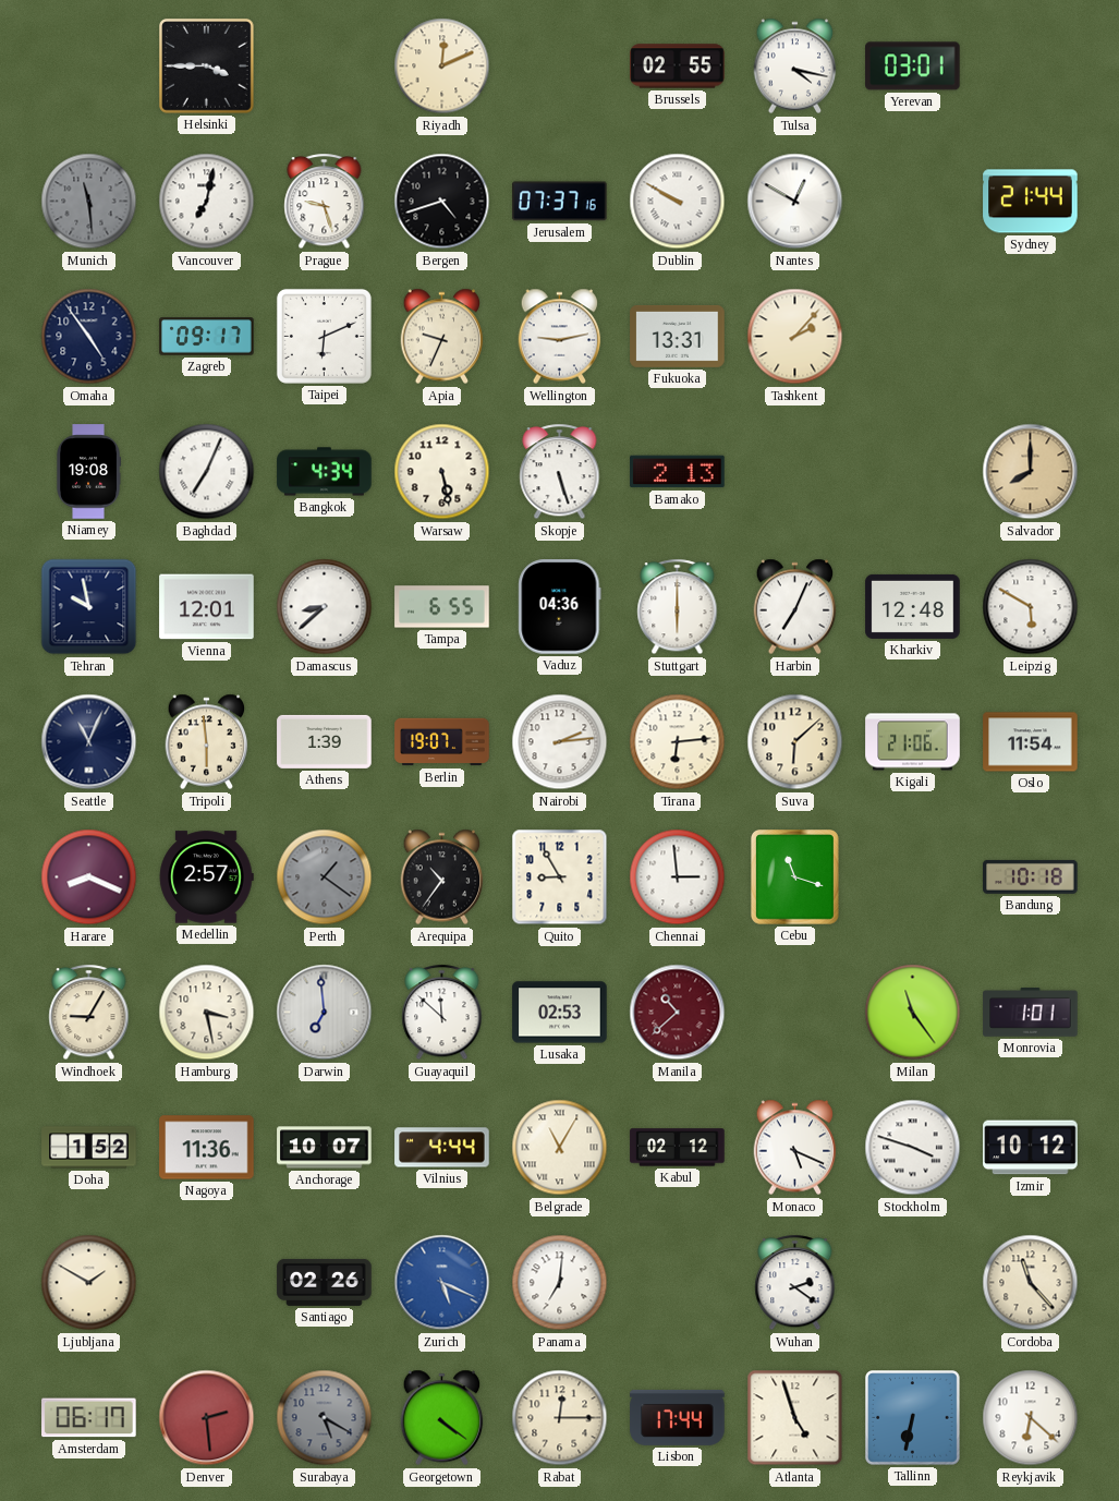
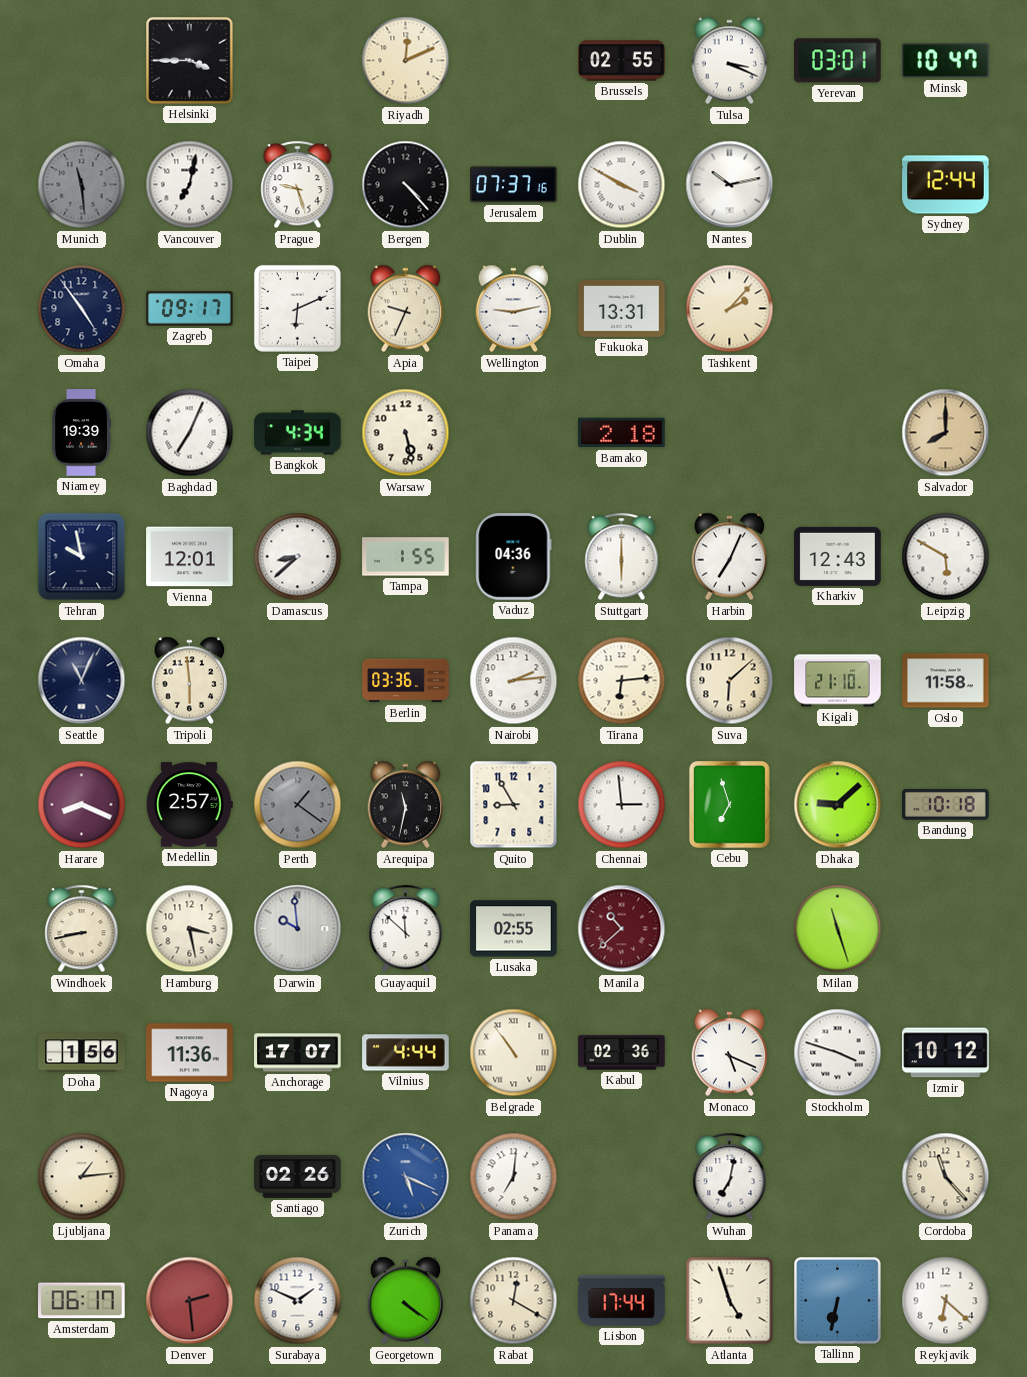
Tulsa: 4:17 -> 3:19
Minsk: none -> 10:47
Bergen: 4:42 -> 4:23
Dublin: 9:50 -> 3:50
Nantes: 12:50 -> 10:13
Sydney: 21:44 -> 12:44
Niamey: 19:08 -> 19:39
Skopje: 5:27 -> none
Bamako: 2:13 -> 2:18
Tampa: 6:55 -> 1:55
Kharkiv: 12:48 -> 12:43
Athens: 1:39 -> none
Berlin: 19:07 -> 03:36
Kigali: 21:06 -> 21:10
Oslo: 11:54 -> 11:58
Arequipa: 10:36 -> 11:32
Cebu: 11:18 -> 6:57
Dhaka: none -> 9:08
Windhoek: 9:05 -> 8:43
Darwin: 6:59 -> 9:59
Lusaka: 02:53 -> 02:55
Milan: 11:24 -> 11:27
Monrovia: 1:01 -> none
Doha: 1:52 -> 1:56
Anchorage: 10:07 -> 17:07
Belgrade: 11:05 -> 10:54
Kabul: 02:12 -> 02:36
Ljubljana: 1:50 -> 1:14
Wuhan: 2:21 -> 7:02
Surabaya: 5:20 -> 1:49
Surabaya dial: grey -> white
Rabat: 12:15 -> 12:20
